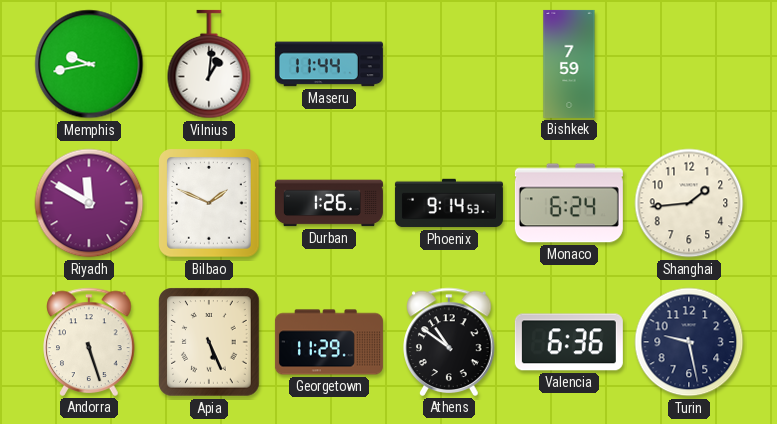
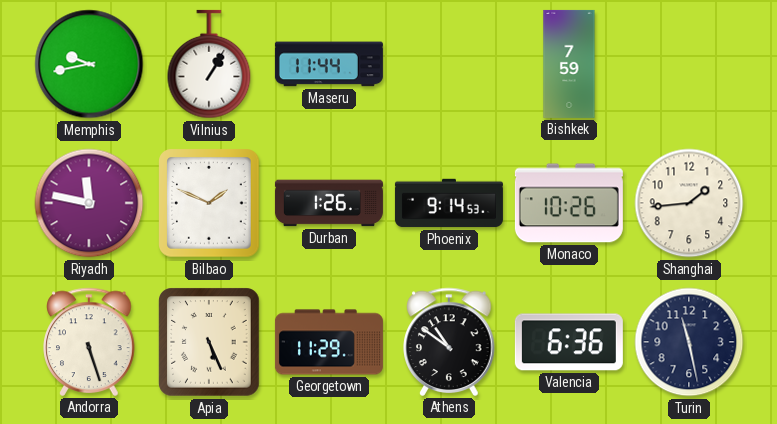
Vilnius: 1:01 -> 1:05
Riyadh: 11:50 -> 11:47
Monaco: 6:24 -> 10:26
Turin: 9:28 -> 11:28
